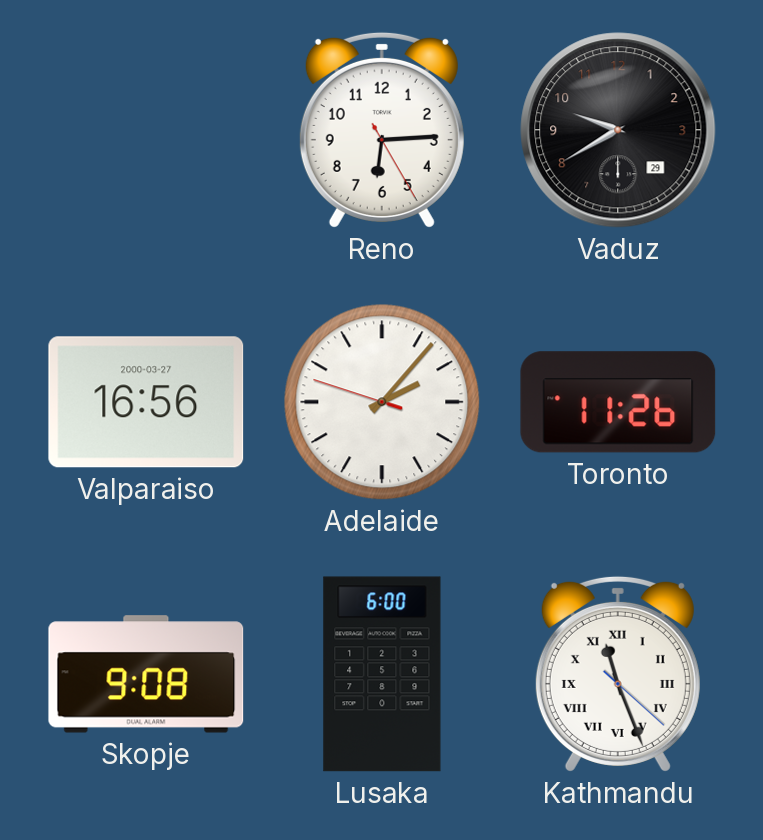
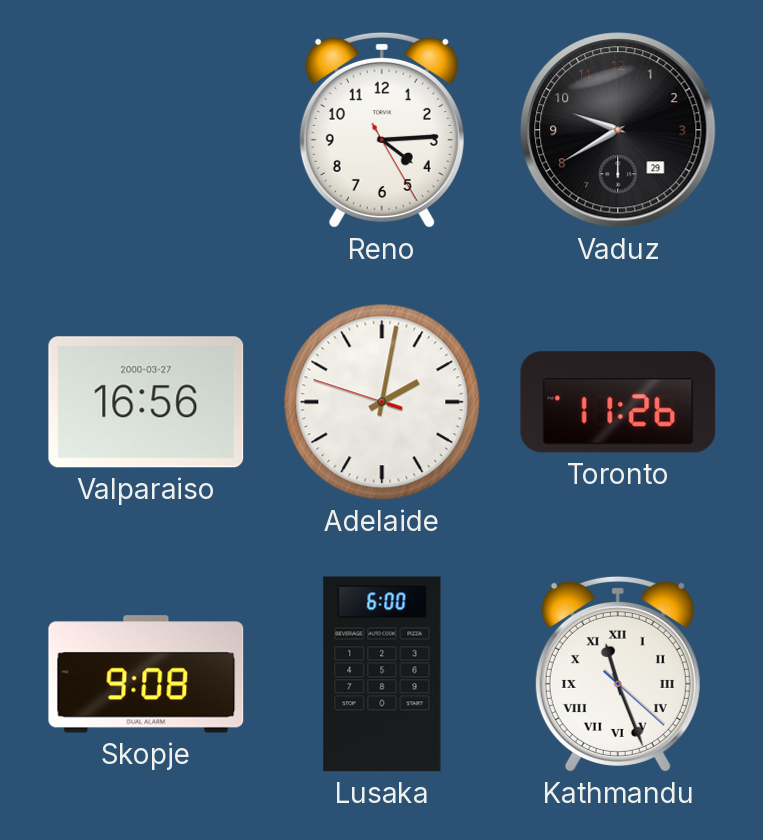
Reno: 6:14 -> 4:14
Adelaide: 2:06 -> 2:01
